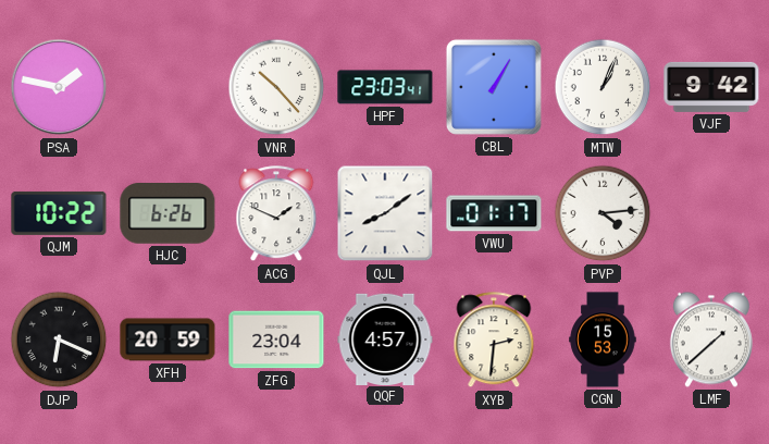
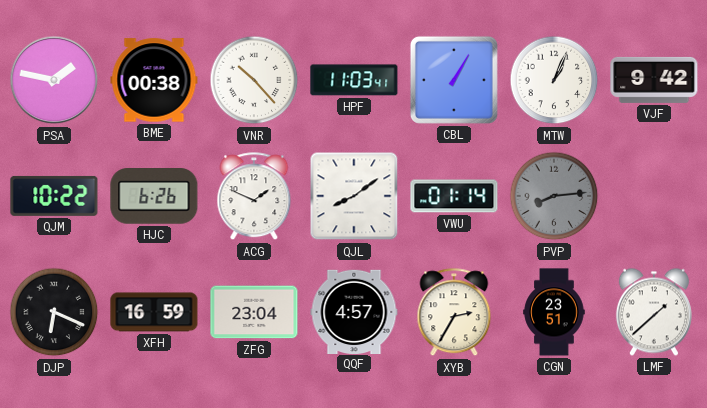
BME: none -> 00:38
HPF: 23:03 -> 11:03
VWU: 01:17 -> 01:14
PVP: 4:14 -> 8:14
PVP dial: white -> grey
XFH: 20:59 -> 16:59
XYB: 2:31 -> 2:35
CGN: 15:53 -> 23:51
